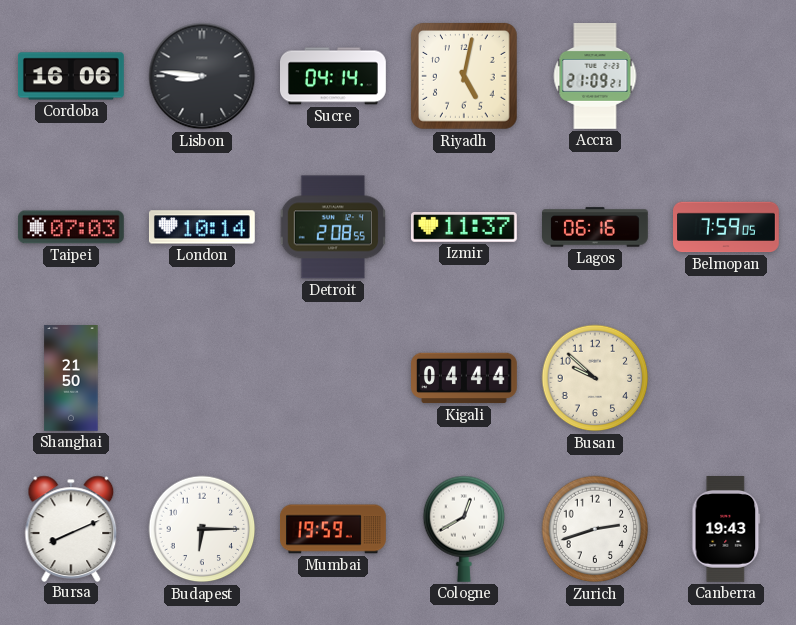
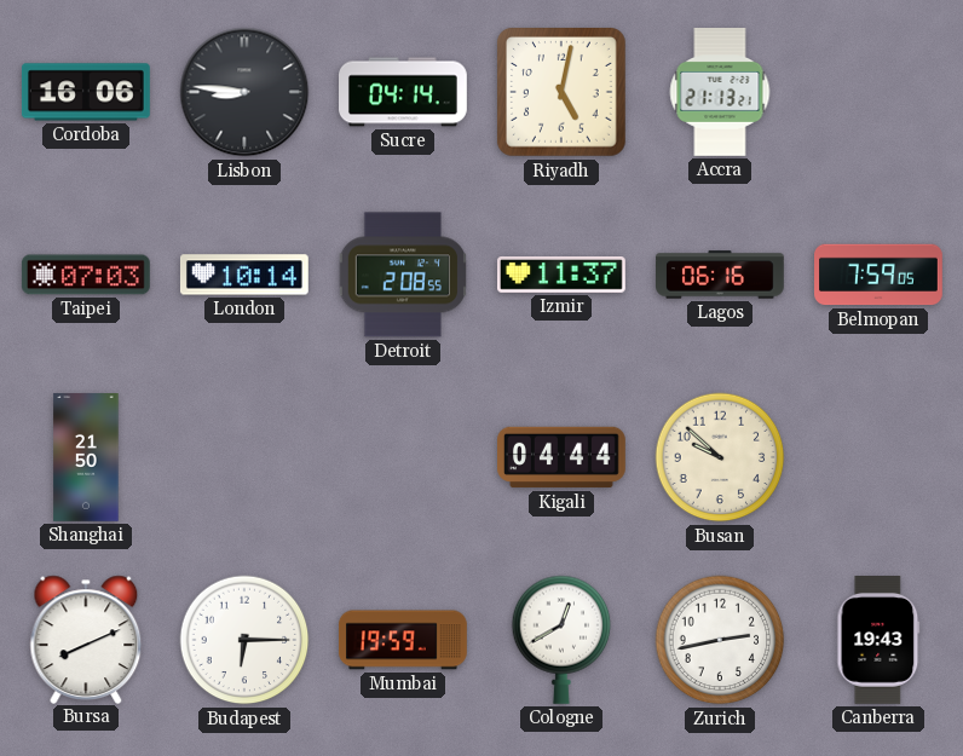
Accra: 21:09 -> 21:13
Zurich: 2:42 -> 2:43
